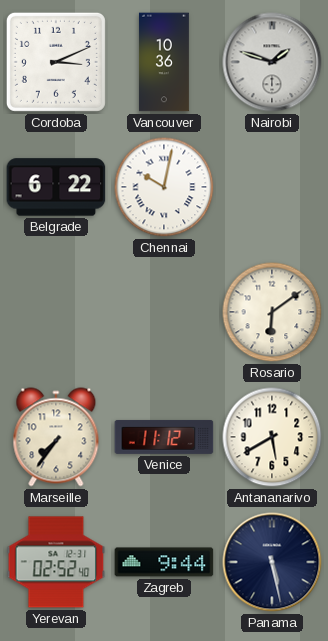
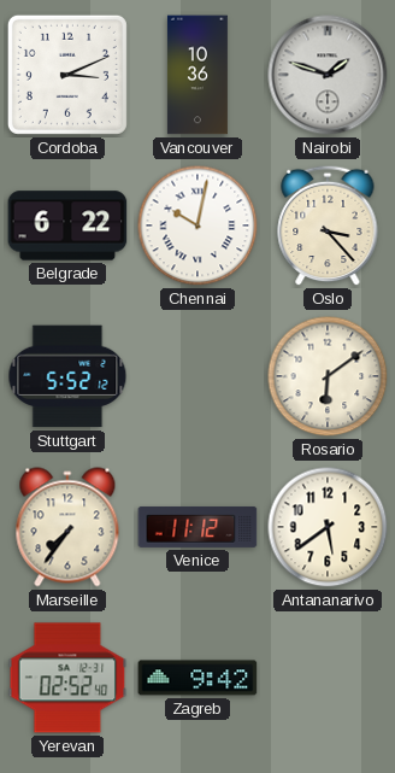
Oslo: none -> 3:23
Stuttgart: none -> 5:52
Antananarivo: 5:40 -> 5:39
Zagreb: 9:44 -> 9:42
Panama: 5:28 -> none
